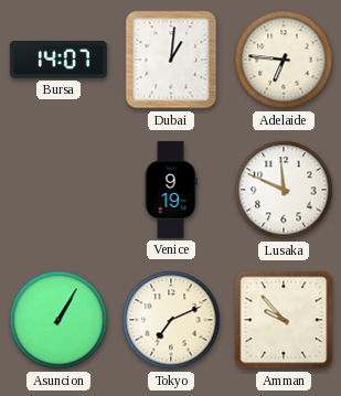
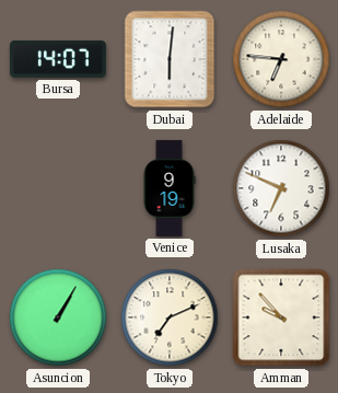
Dubai: 1:01 -> 6:01
Lusaka: 11:49 -> 6:49
